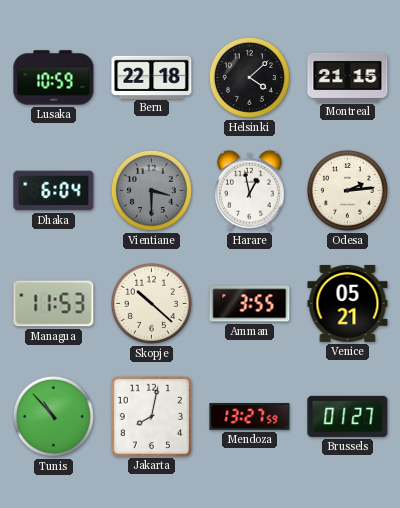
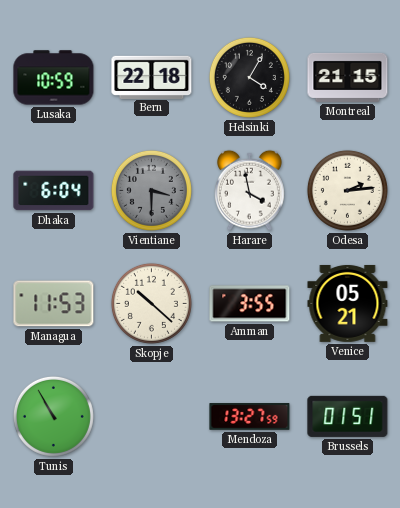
Helsinki: 4:08 -> 4:05
Harare: 12:58 -> 3:58
Tunis: 10:53 -> 10:55
Jakarta: 8:02 -> none
Brussels: 01:27 -> 01:51
